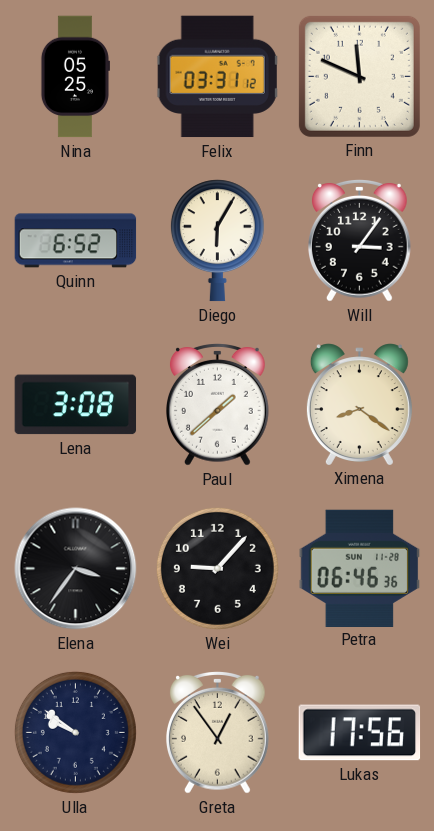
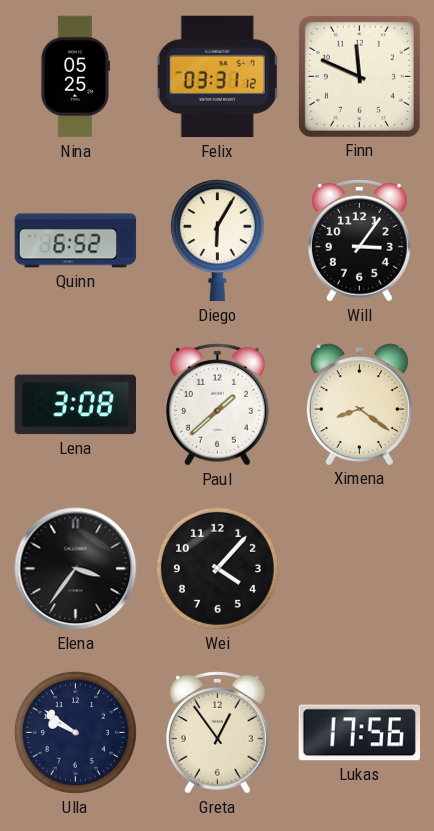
Wei: 9:07 -> 4:07
Petra: 06:46 -> none
